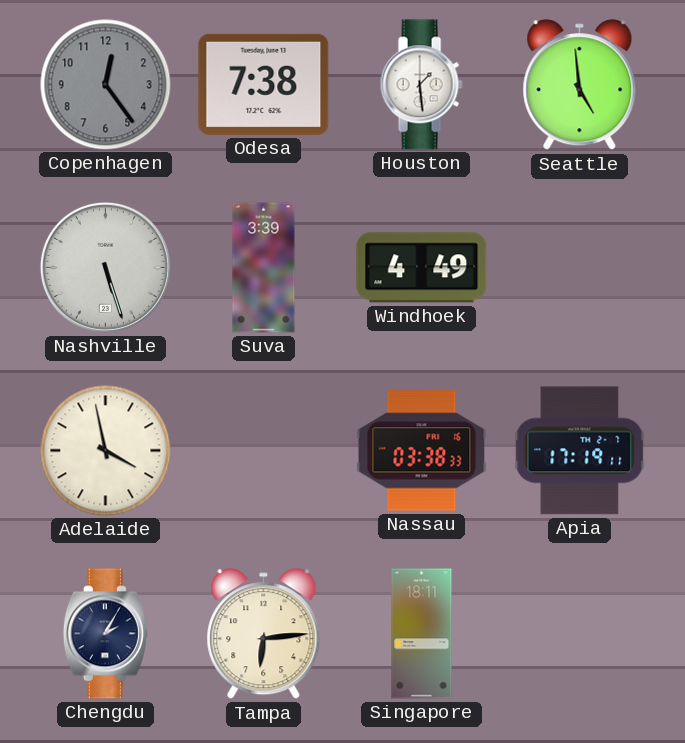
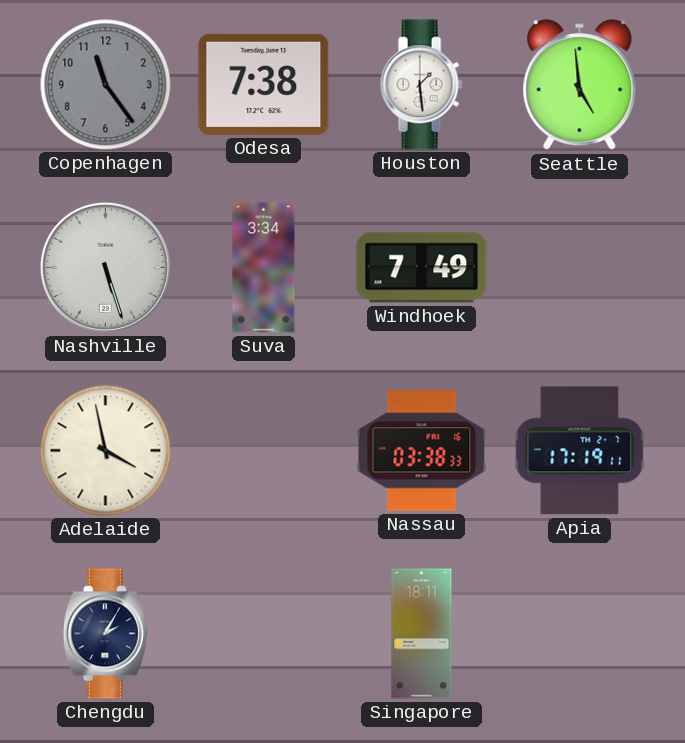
Copenhagen: 12:24 -> 11:24
Suva: 3:39 -> 3:34
Windhoek: 4:49 -> 7:49
Tampa: 6:14 -> none
